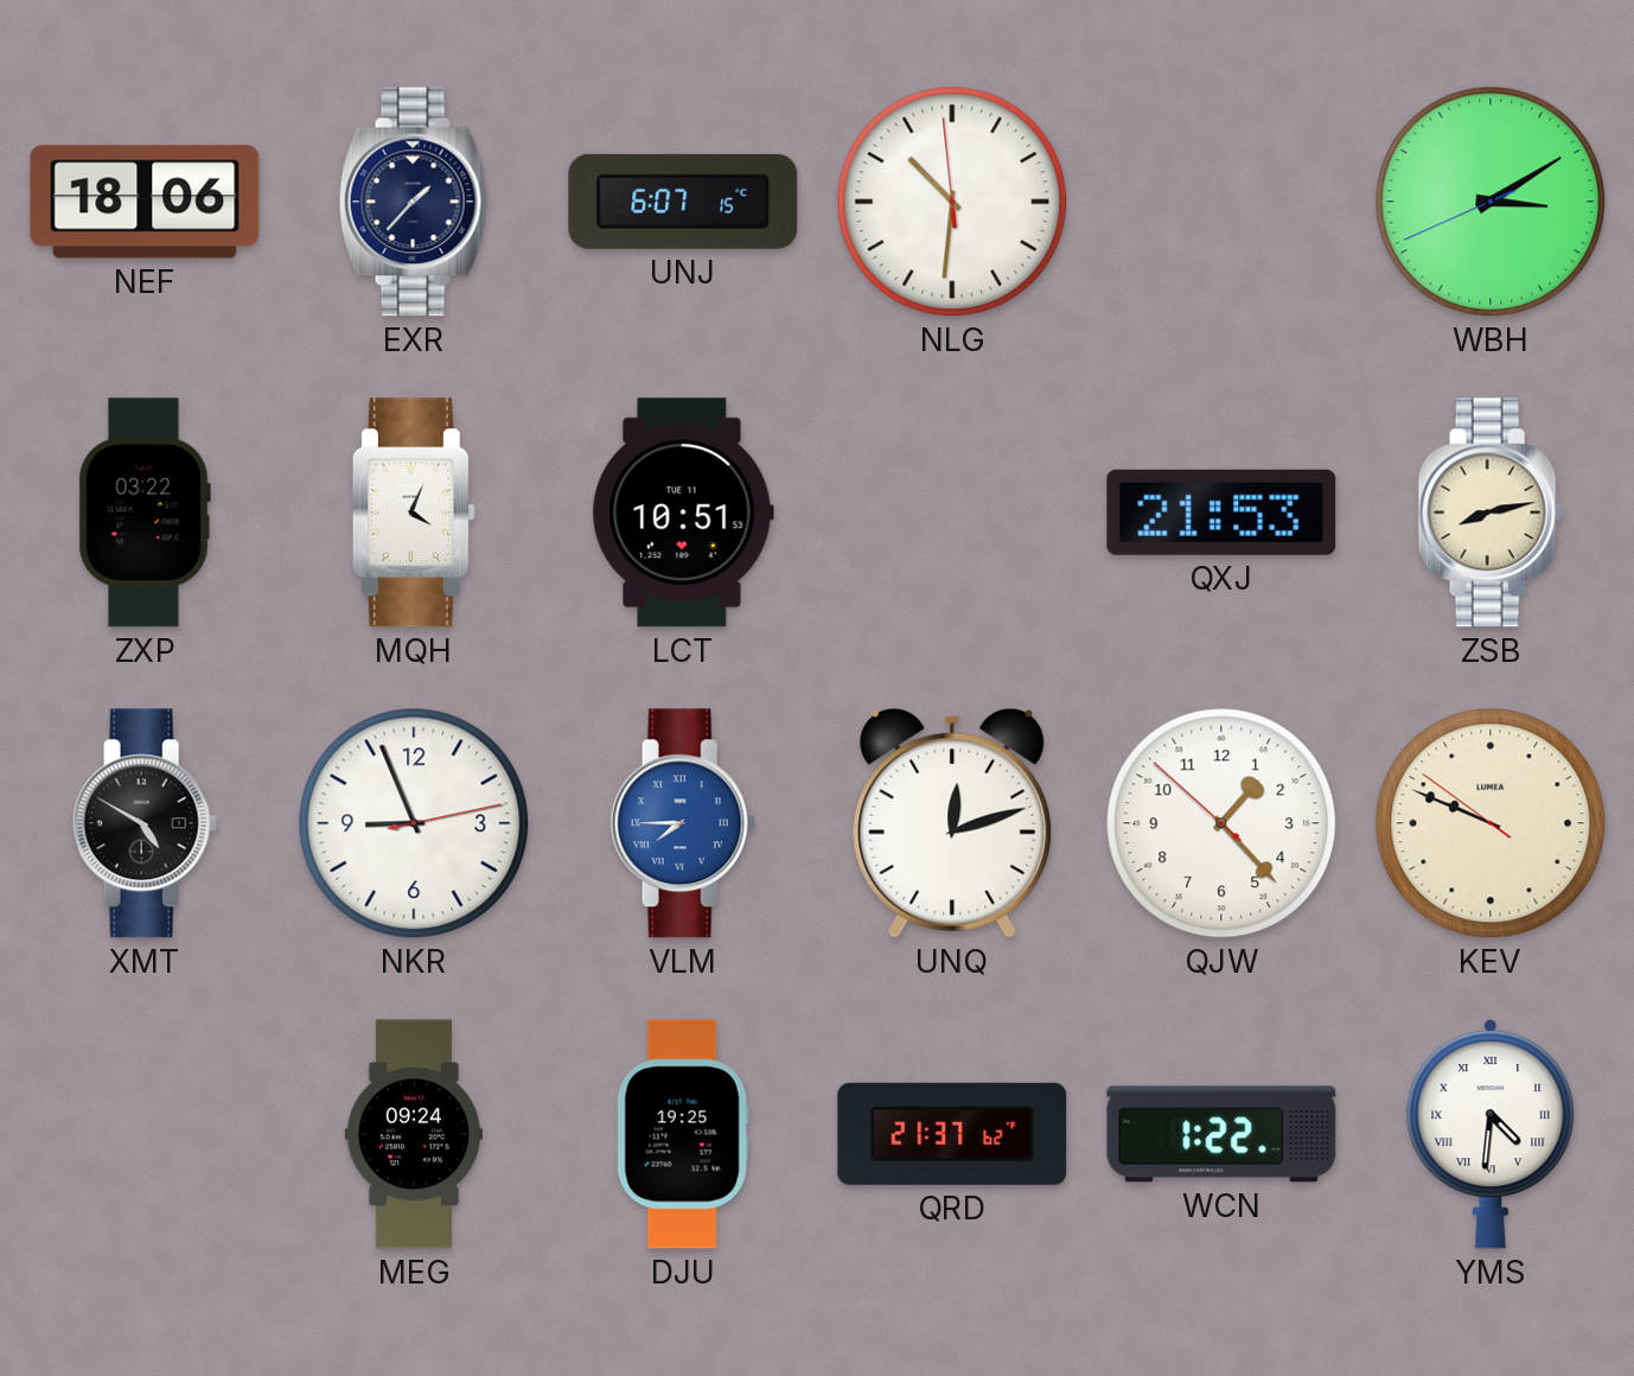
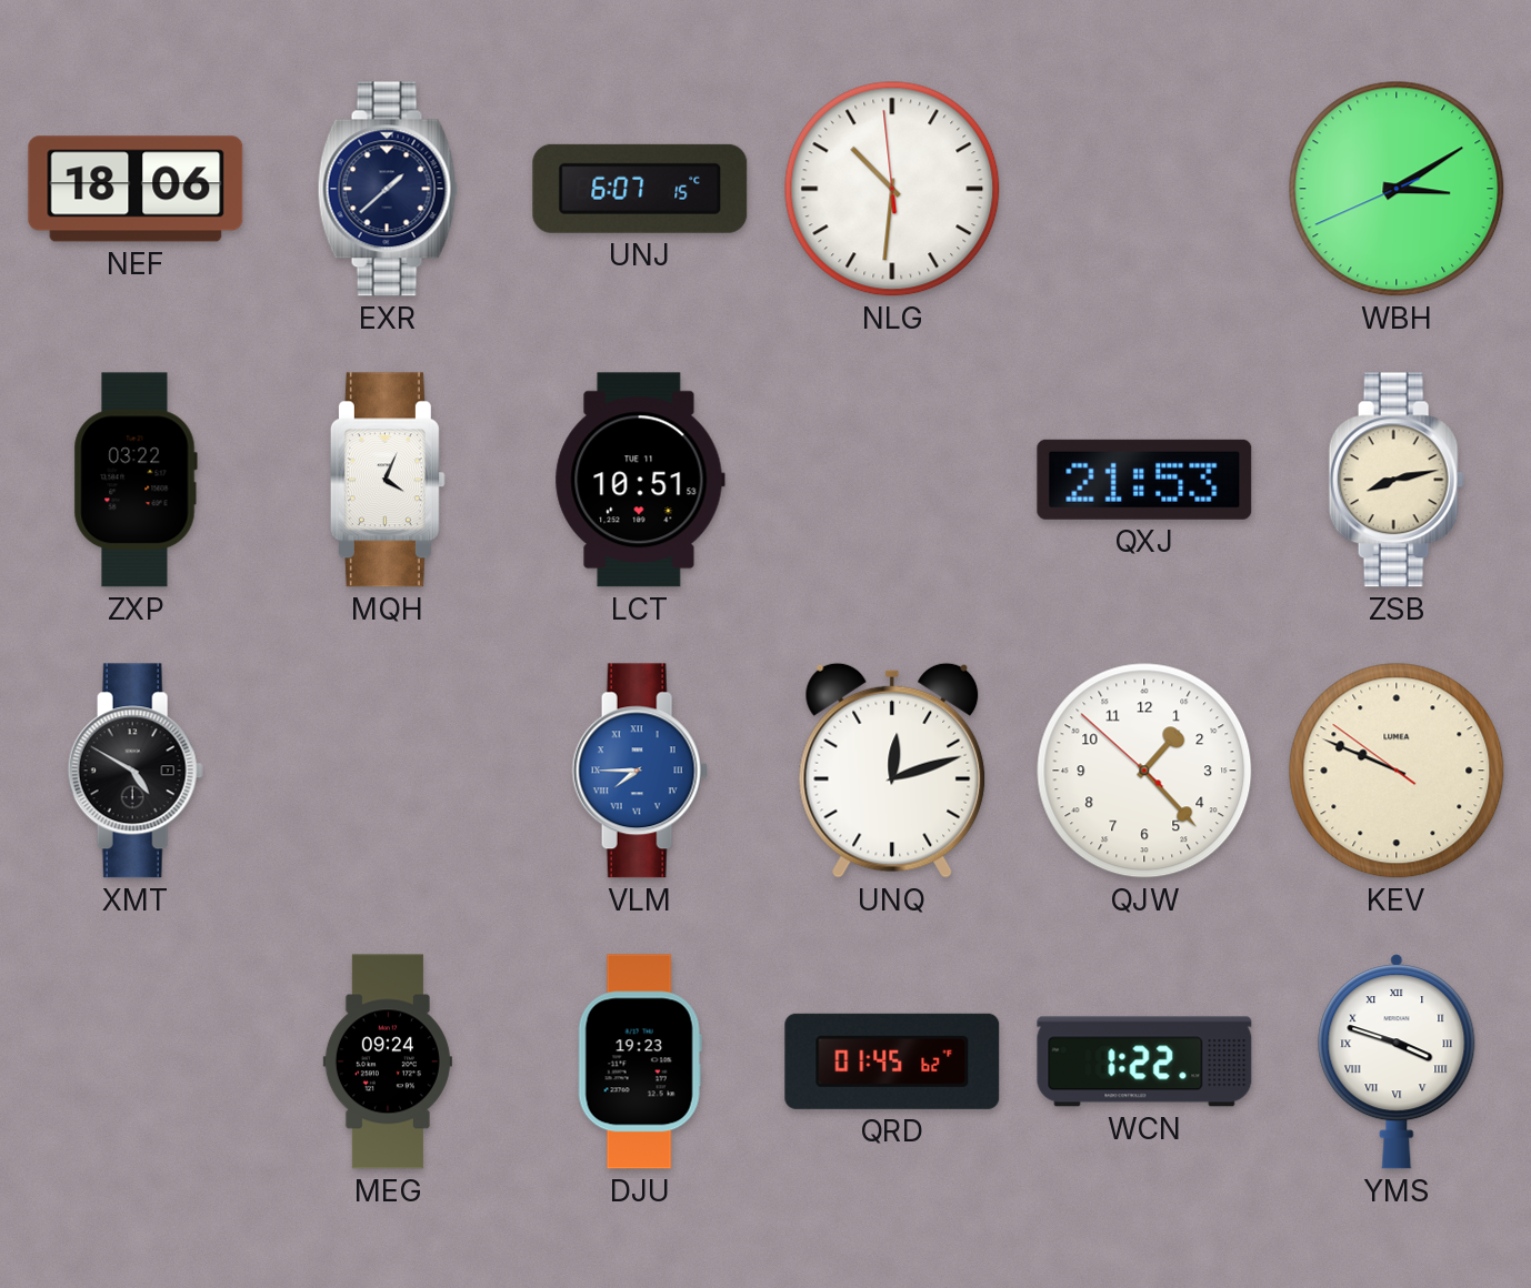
EXR: 1:37 -> 1:38
NKR: 8:56 -> none
DJU: 19:25 -> 19:23
QRD: 21:37 -> 01:45
YMS: 4:31 -> 3:48
